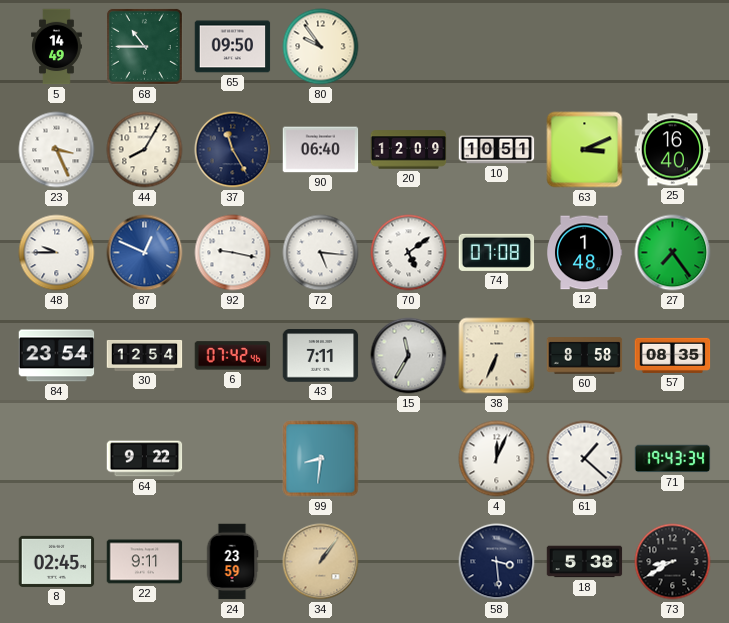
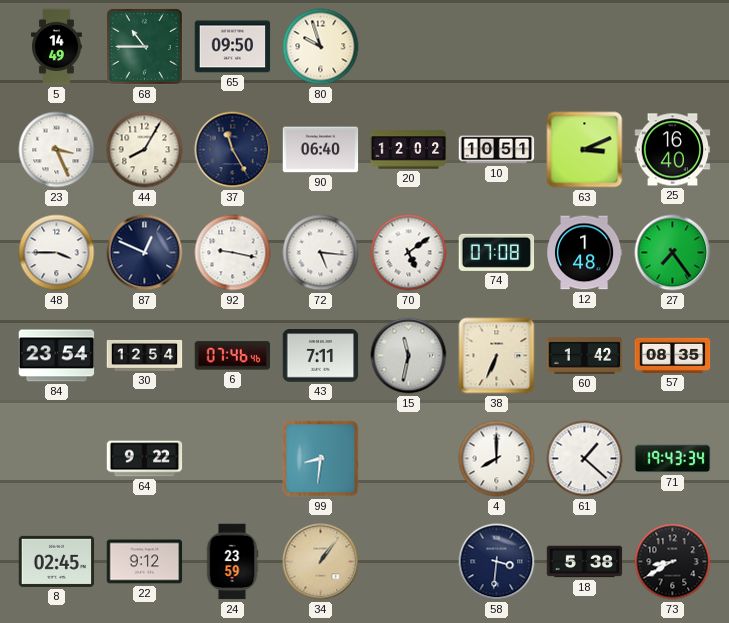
80: 9:54 -> 9:57
20: 12:09 -> 12:02
48: 9:45 -> 3:45
87 dial: blue -> navy
6: 07:42 -> 07:46
15: 11:35 -> 11:32
60: 8:58 -> 1:42
4: 12:04 -> 8:00
22: 9:11 -> 9:12
58: 3:29 -> 3:31
